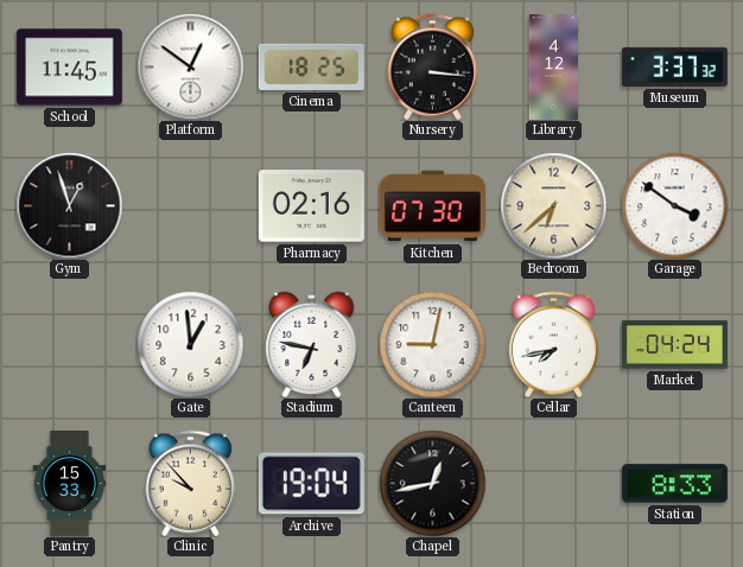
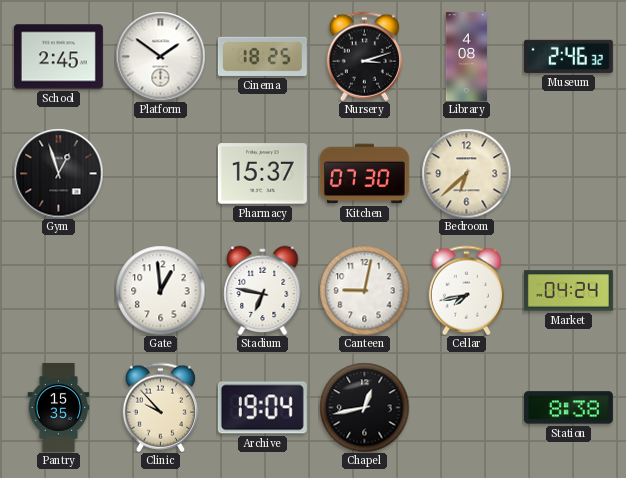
School: 11:45 -> 2:45
Platform: 12:51 -> 1:51
Nursery: 3:16 -> 3:12
Library: 4:12 -> 4:08
Museum: 3:37 -> 2:46
Pharmacy: 02:16 -> 15:37
Garage: 3:51 -> none
Pantry: 15:33 -> 15:35
Station: 8:33 -> 8:38
